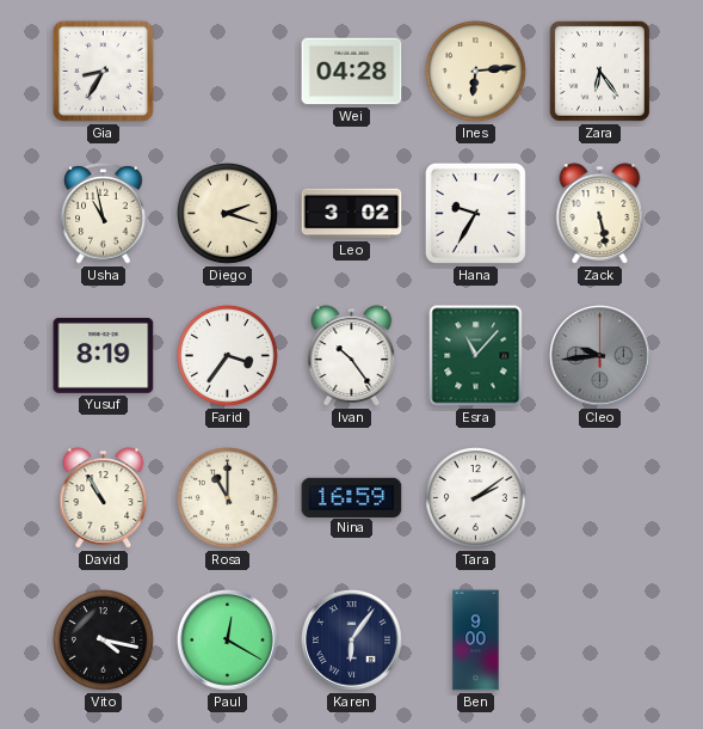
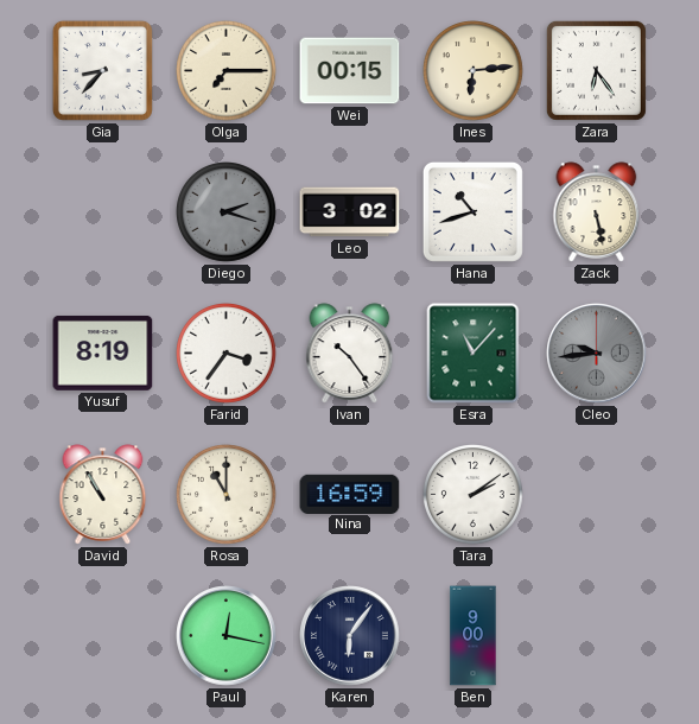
Gia: 8:35 -> 8:37
Olga: none -> 7:15
Wei: 04:28 -> 00:15
Usha: 10:58 -> none
Diego dial: cream -> grey
Hana: 9:35 -> 10:42
Vito: 4:17 -> none
Paul: 12:20 -> 12:17
